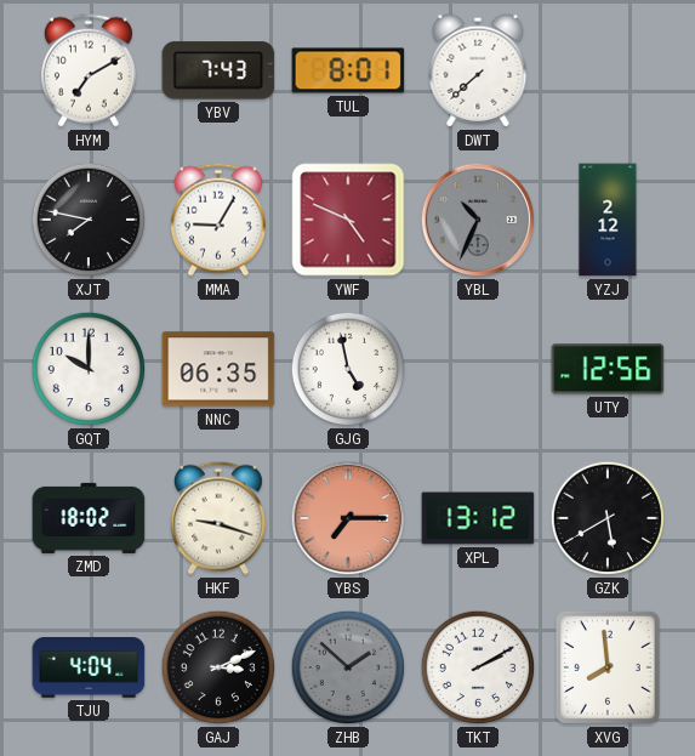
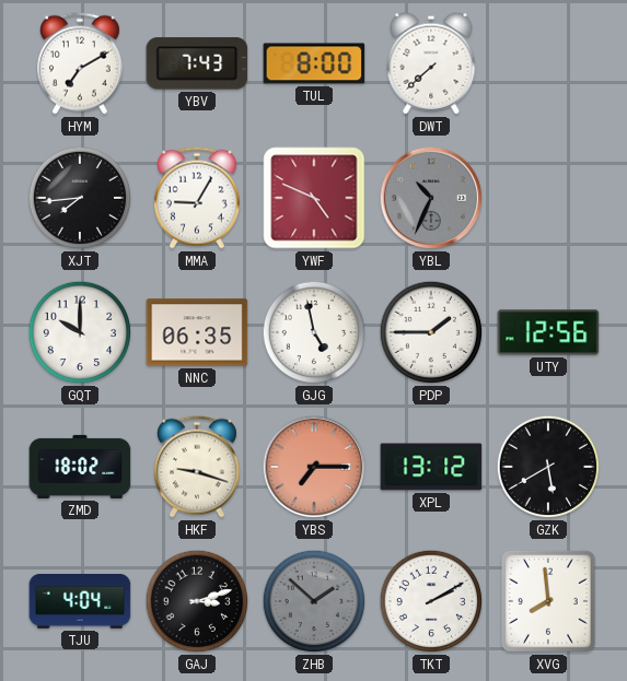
TUL: 8:01 -> 8:00
XJT: 7:47 -> 7:44
YZJ: 2:12 -> none
PDP: none -> 1:45
GAJ: 3:11 -> 3:12
